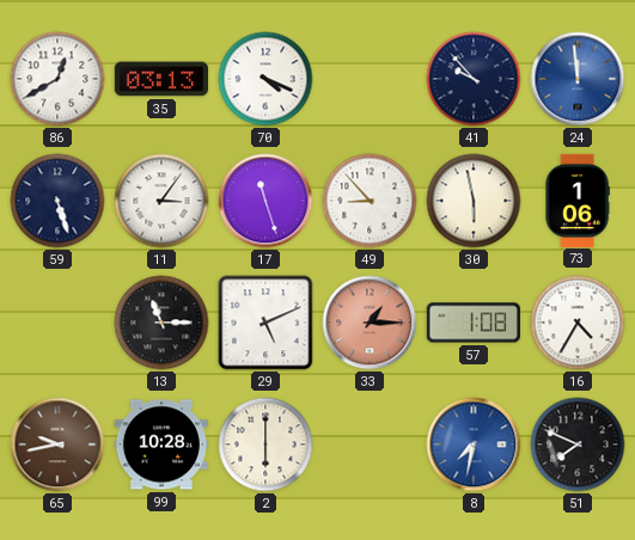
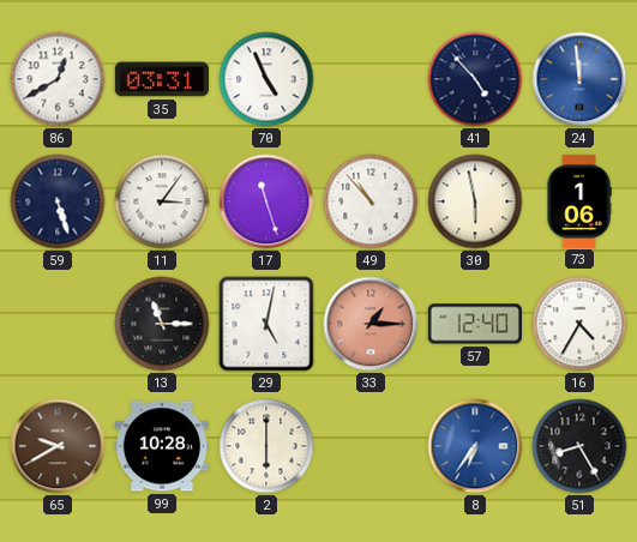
35: 03:13 -> 03:31
70: 4:19 -> 4:56
41: 9:53 -> 4:53
49: 8:53 -> 10:53
29: 5:11 -> 5:02
57: 1:08 -> 12:40
65: 9:43 -> 9:40
8: 7:32 -> 6:36
51: 7:49 -> 8:25
